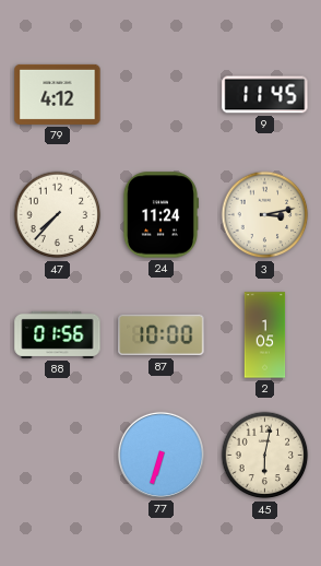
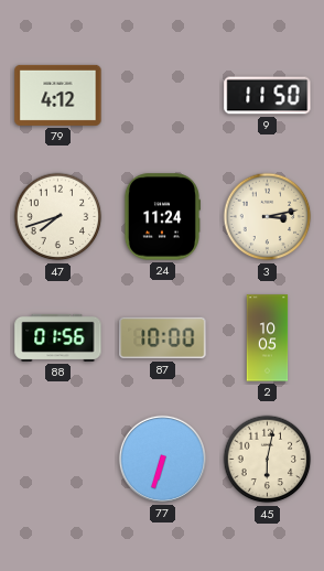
9: 11:45 -> 11:50
47: 7:37 -> 7:42
2: 1:05 -> 10:05
